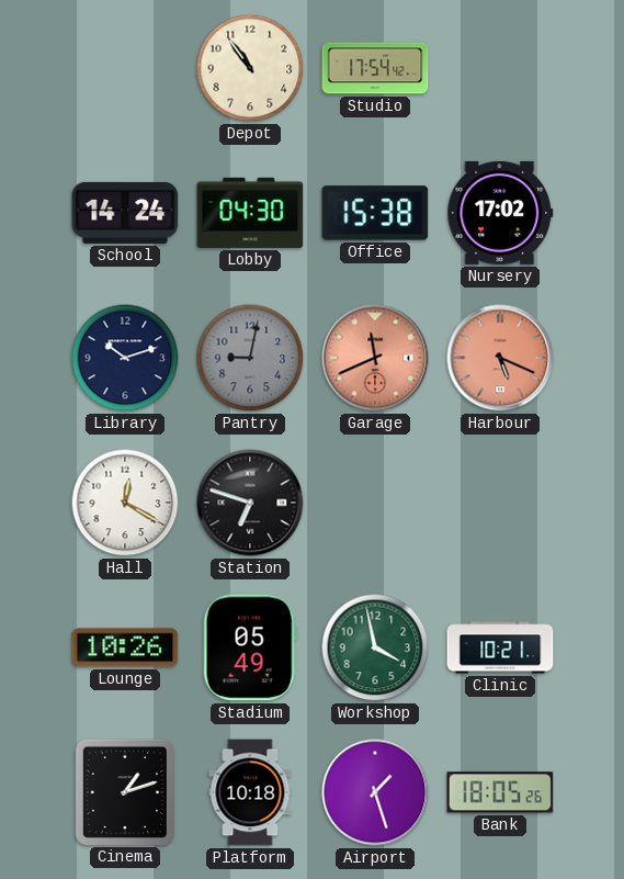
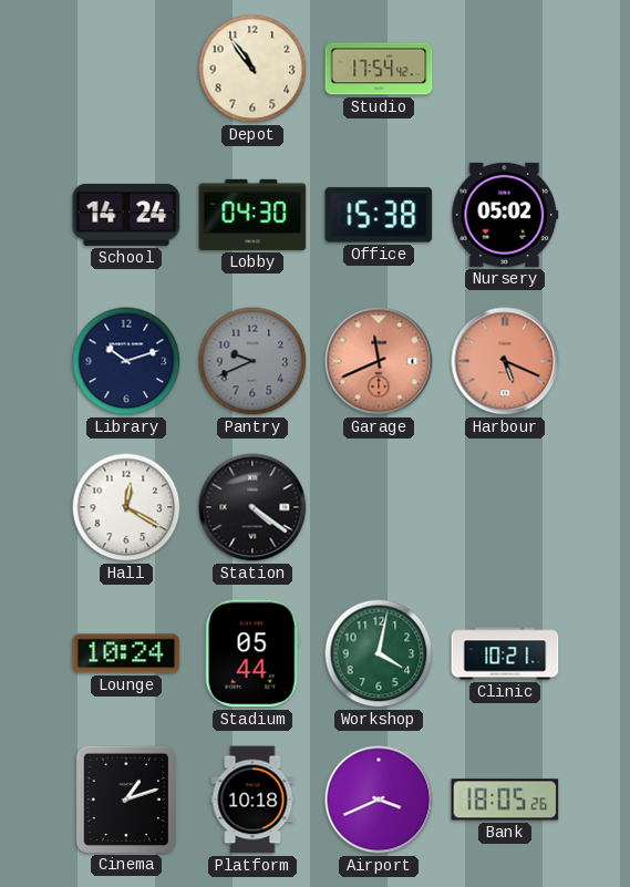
Nursery: 17:02 -> 05:02
Pantry: 9:02 -> 9:41
Station: 6:48 -> 4:21
Lounge: 10:26 -> 10:24
Stadium: 05:49 -> 05:44
Workshop: 3:58 -> 4:02
Airport: 1:27 -> 3:41
